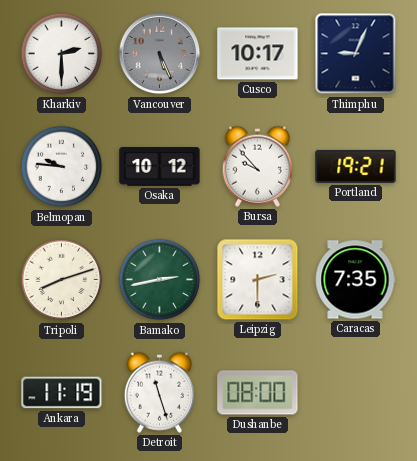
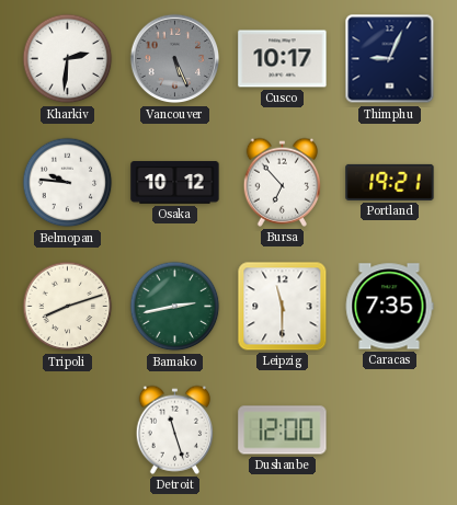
Kharkiv: 2:30 -> 2:31
Bursa: 9:53 -> 6:53
Leipzig: 2:30 -> 11:30
Ankara: 11:19 -> none
Dushanbe: 08:00 -> 12:00
